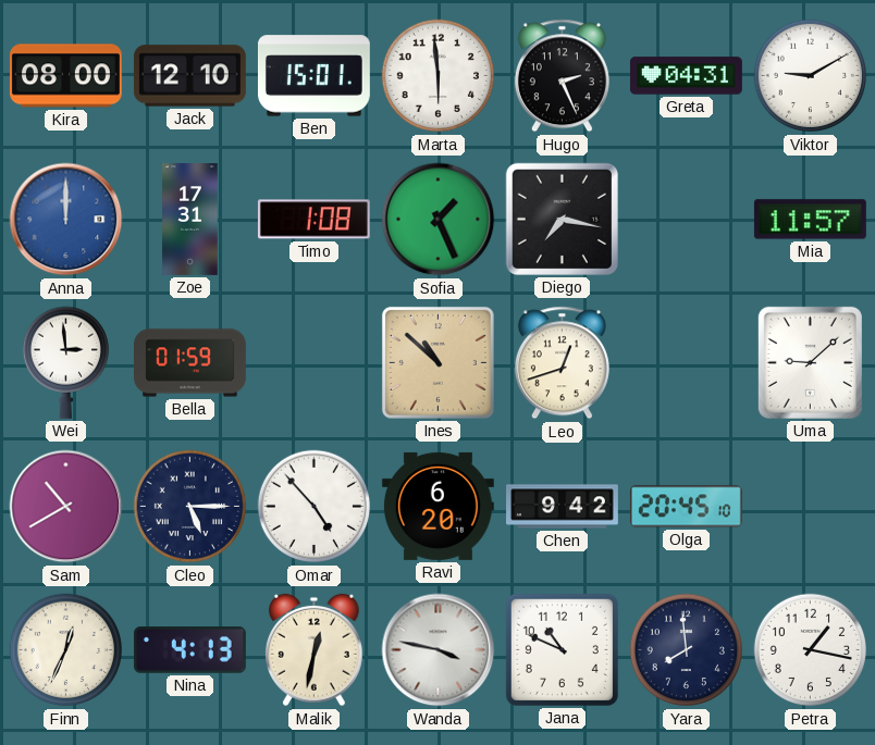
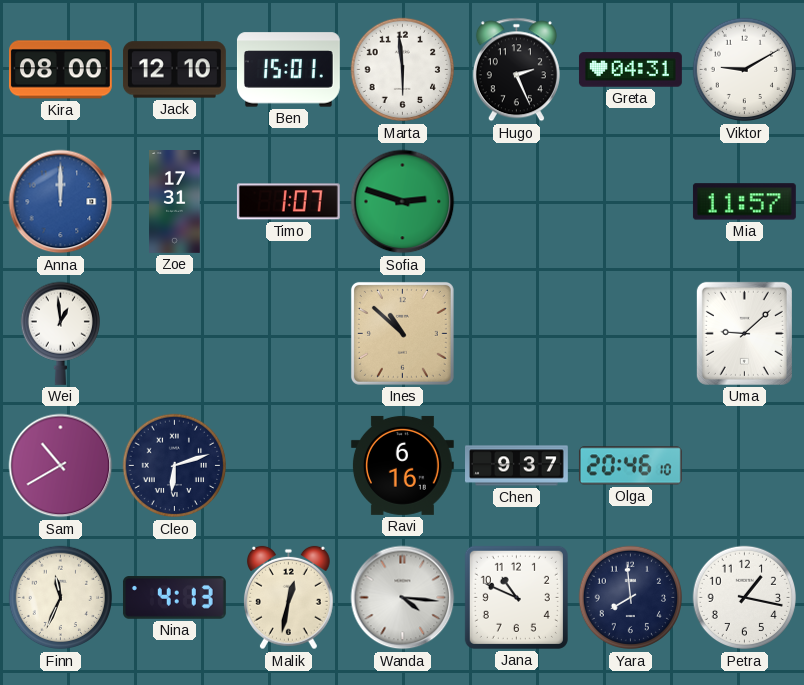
Timo: 1:08 -> 1:07
Sofia: 1:26 -> 2:48
Diego: 7:17 -> none
Wei: 2:59 -> 12:59
Bella: 01:59 -> none
Leo: 12:42 -> none
Cleo: 5:15 -> 6:12
Omar: 4:53 -> none
Ravi: 6:20 -> 6:16
Chen: 9:42 -> 9:37
Olga: 20:45 -> 20:46
Finn: 12:34 -> 11:34
Wanda: 3:47 -> 4:16
